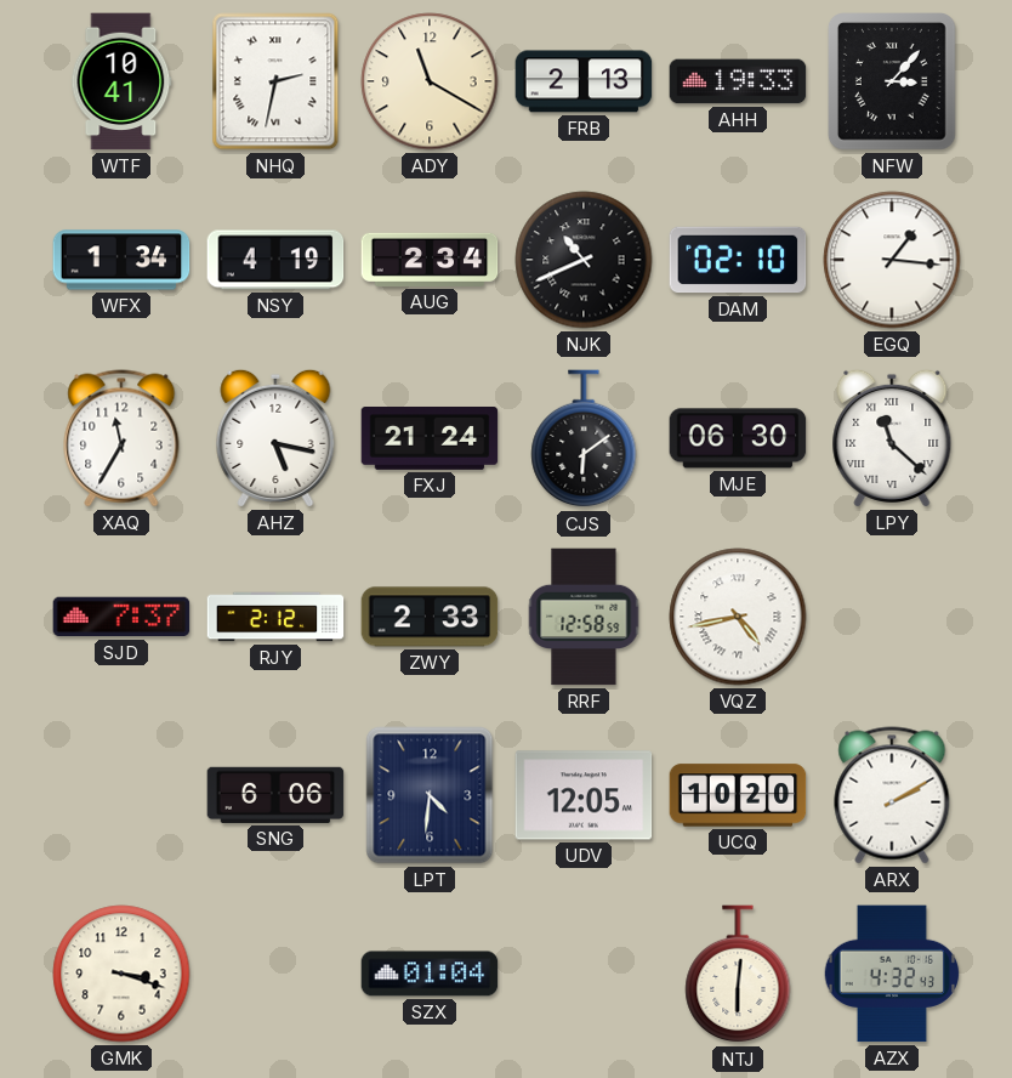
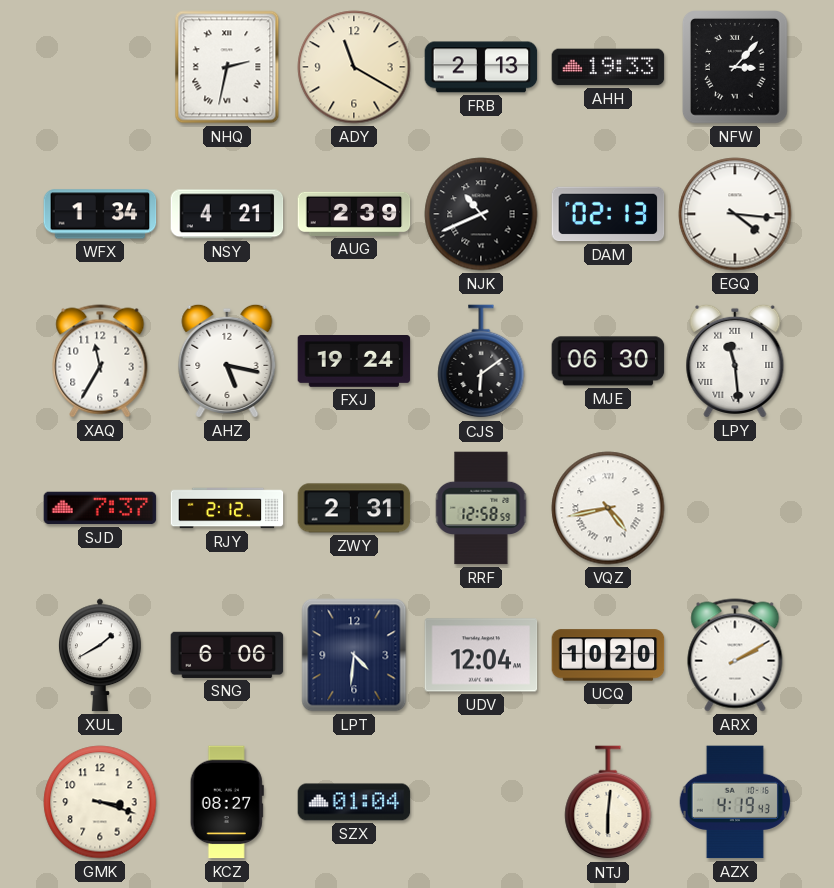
WTF: 10:41 -> none
NSY: 4:19 -> 4:21
AUG: 2:34 -> 2:39
DAM: 02:10 -> 02:13
EGQ: 1:16 -> 4:16
FXJ: 21:24 -> 19:24
LPY: 11:22 -> 11:29
ZWY: 2:33 -> 2:31
XUL: none -> 1:40
UDV: 12:05 -> 12:04
KCZ: none -> 08:27
AZX: 4:32 -> 4:19
